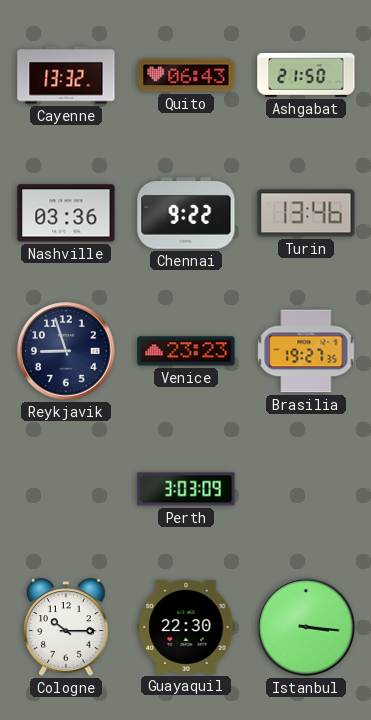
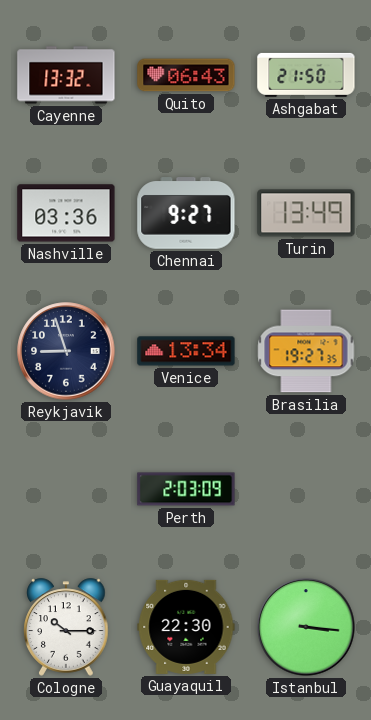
Chennai: 9:22 -> 9:27
Turin: 13:46 -> 13:49
Venice: 23:23 -> 13:34
Perth: 3:03 -> 2:03
